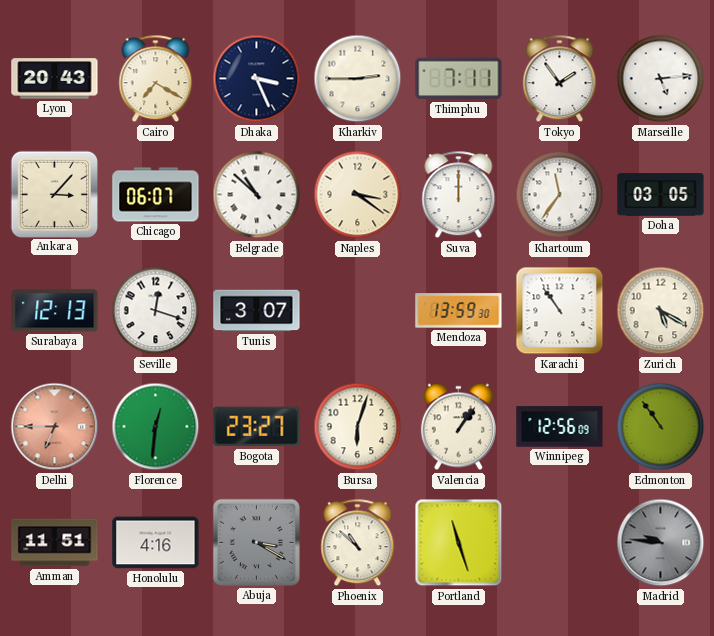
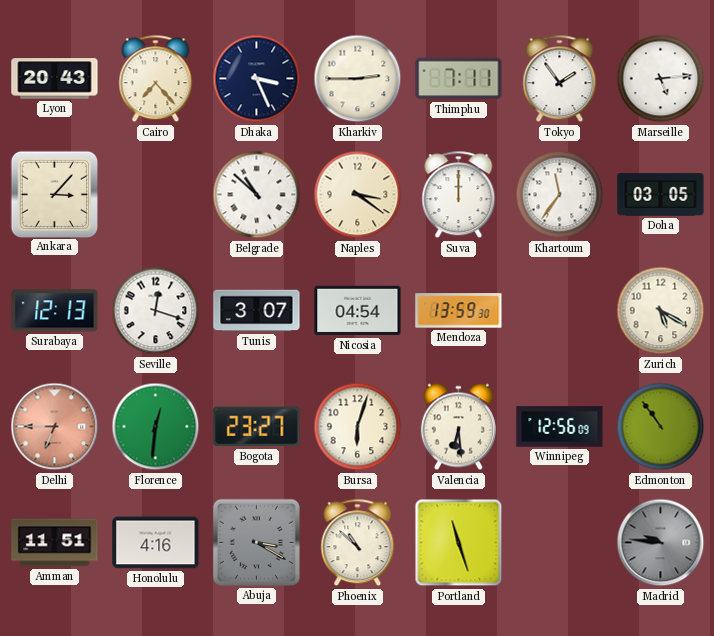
Cairo: 7:20 -> 7:23
Chicago: 06:07 -> none
Nicosia: none -> 04:54
Karachi: 10:54 -> none
Valencia: 1:06 -> 6:29
